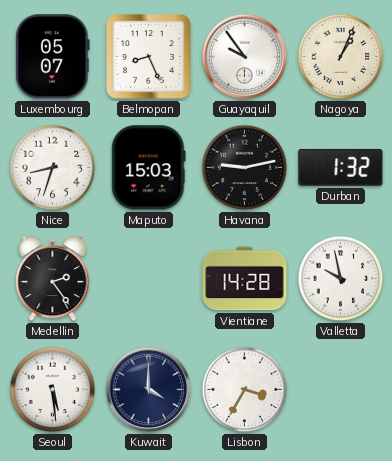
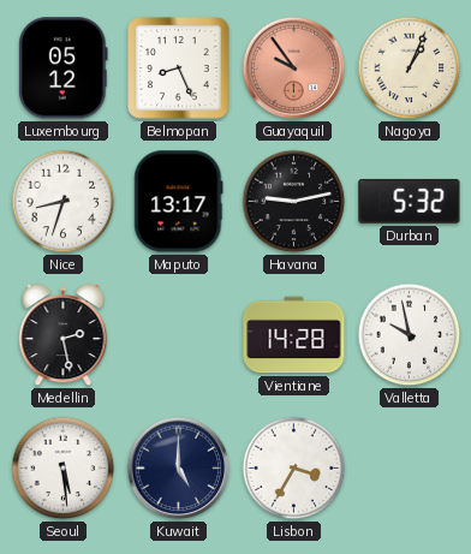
Luxembourg: 05:07 -> 05:12
Guayaquil dial: white -> salmon
Maputo: 15:03 -> 13:17
Durban: 1:32 -> 5:32
Medellin: 2:24 -> 2:28
Kuwait: 4:00 -> 5:00
